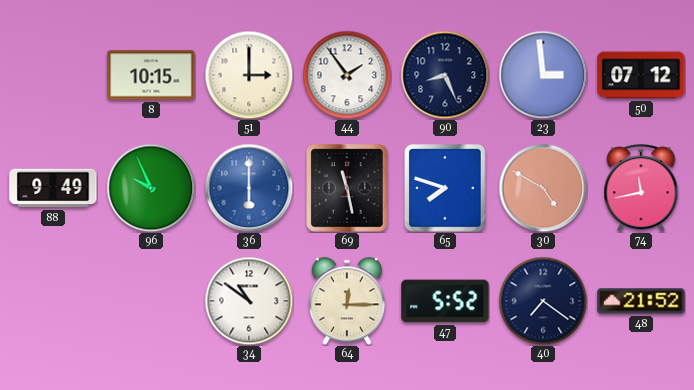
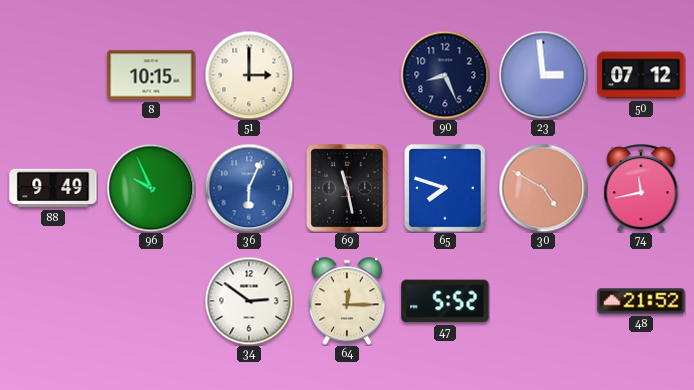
44: 1:54 -> none
36: 6:00 -> 6:04
34: 10:51 -> 2:51
40: 7:21 -> none
